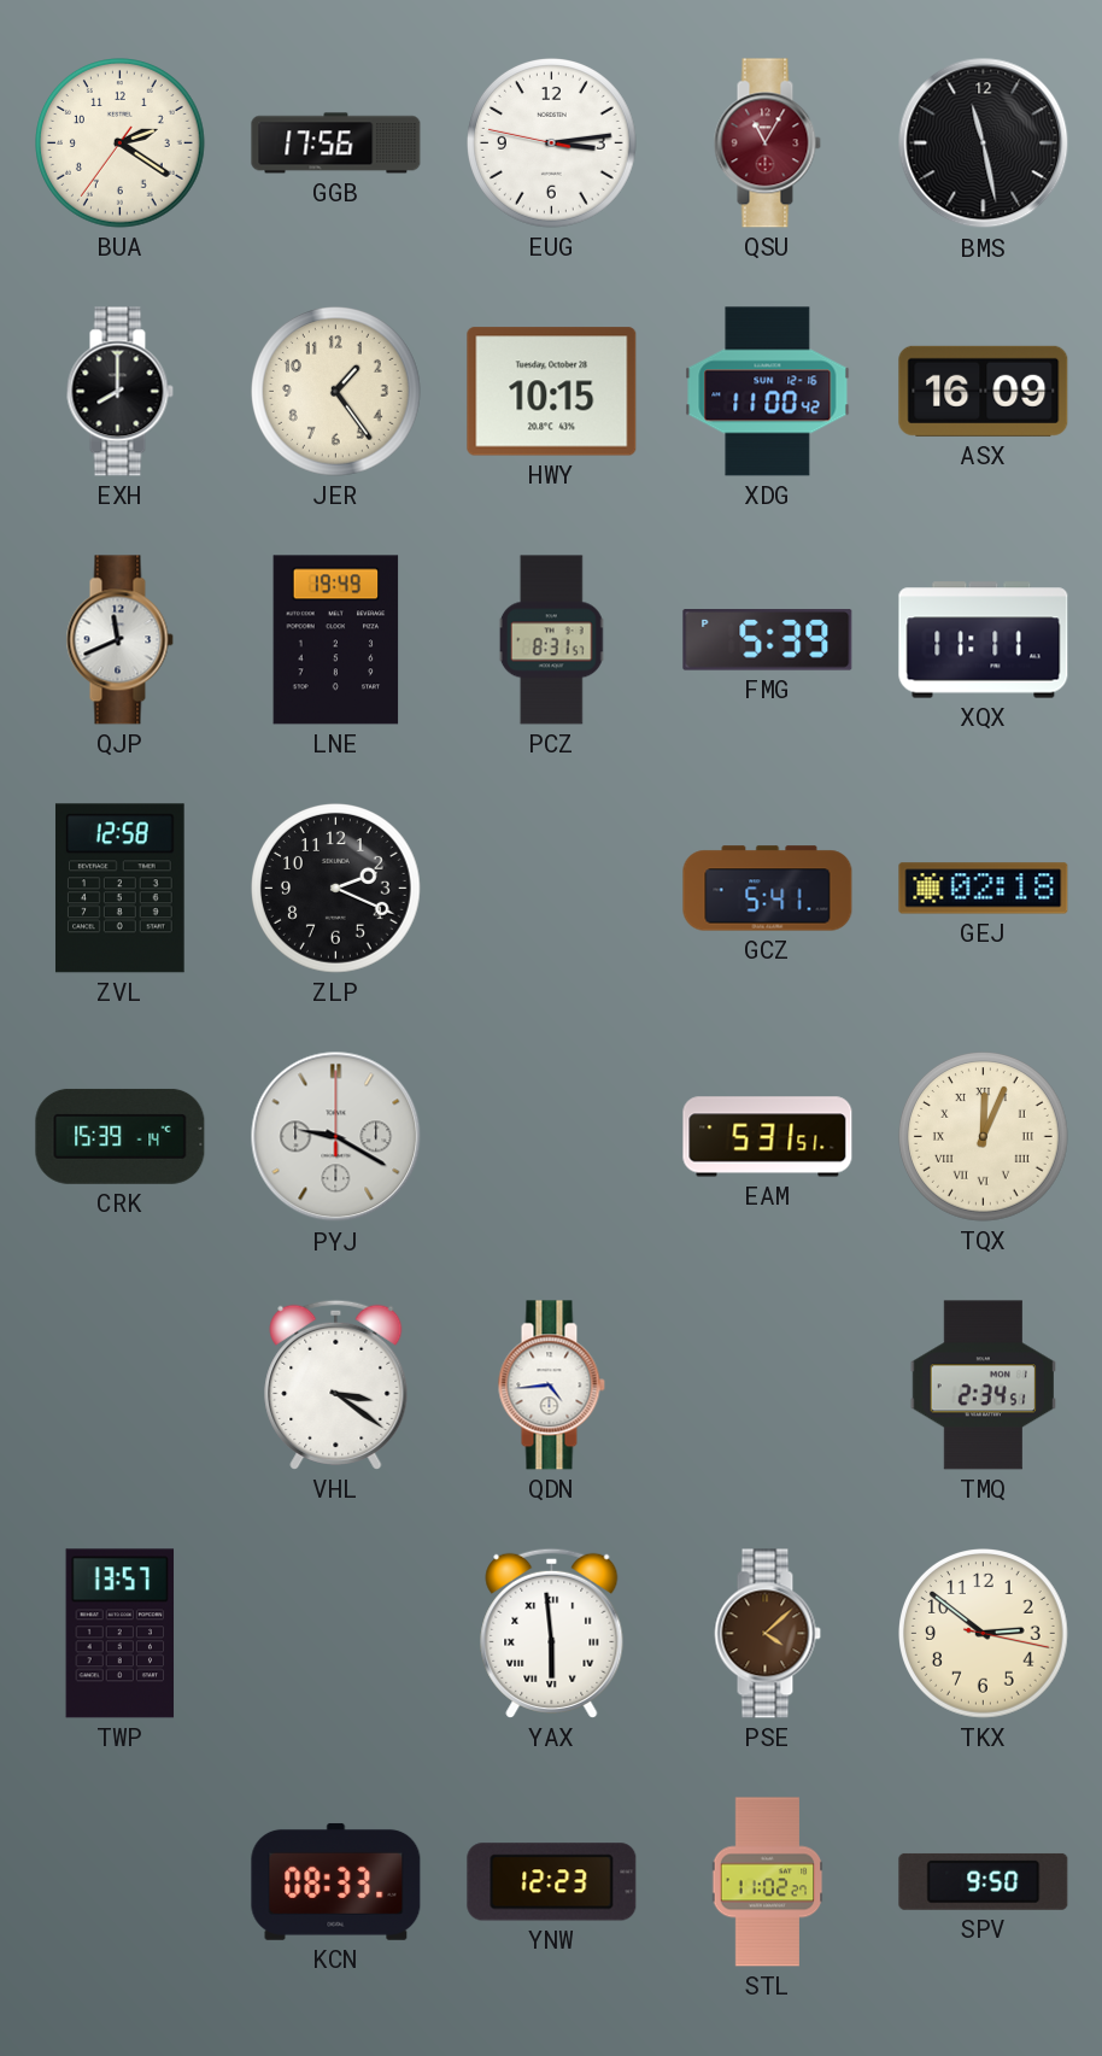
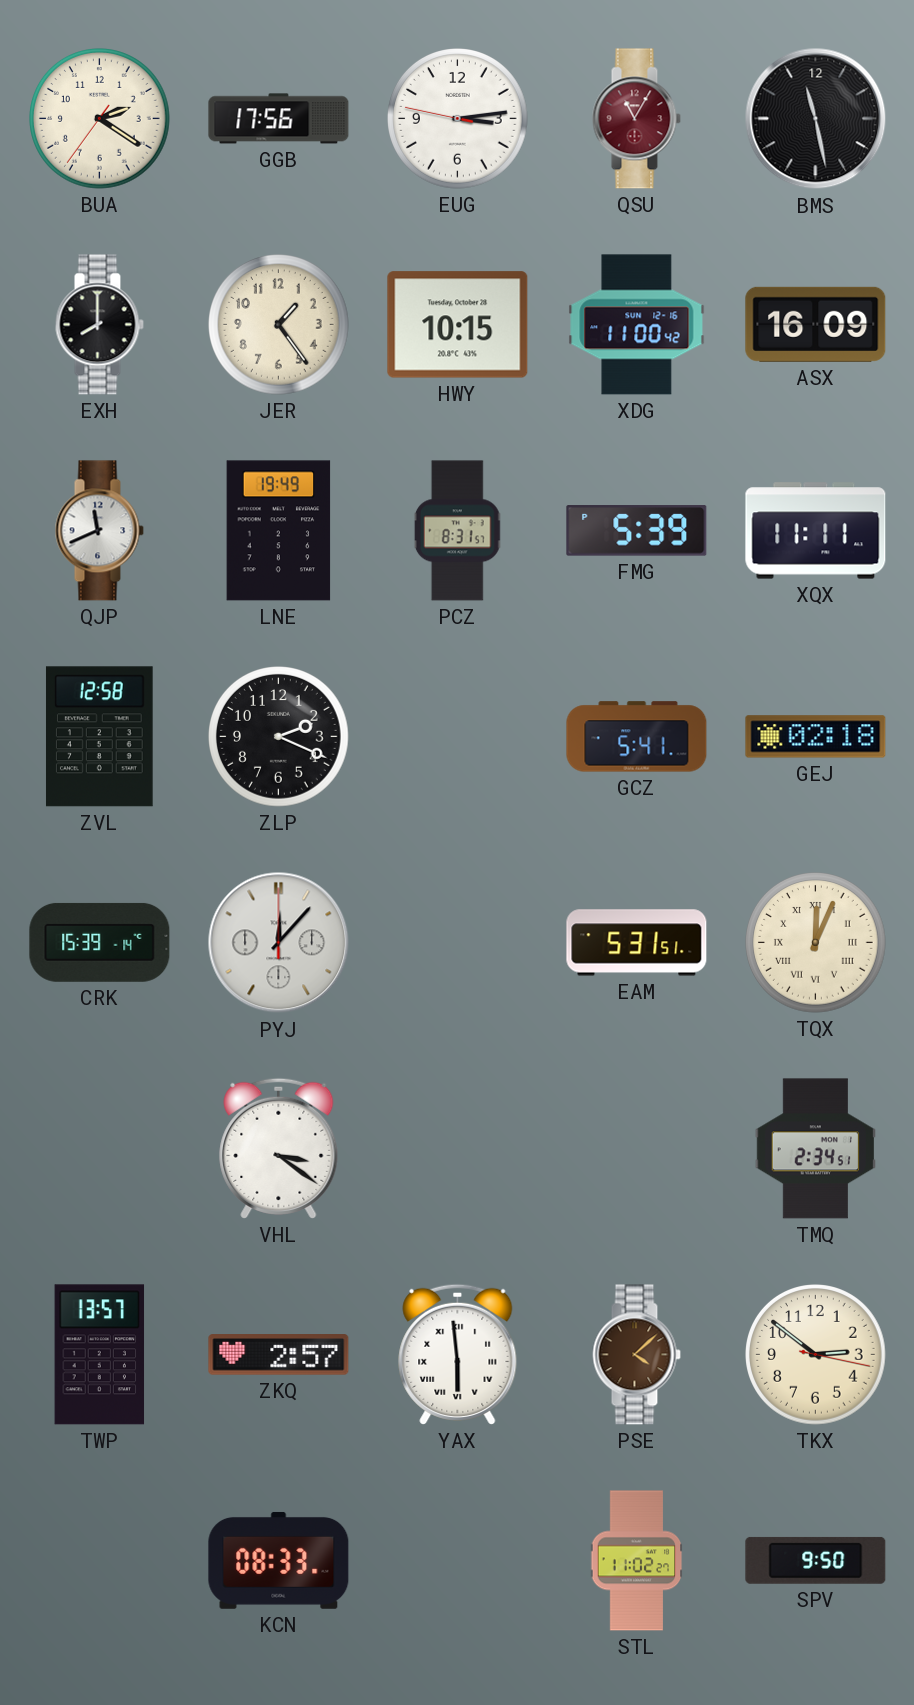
PYJ: 9:20 -> 12:07
QDN: 4:44 -> none
ZKQ: none -> 2:57
YNW: 12:23 -> none
